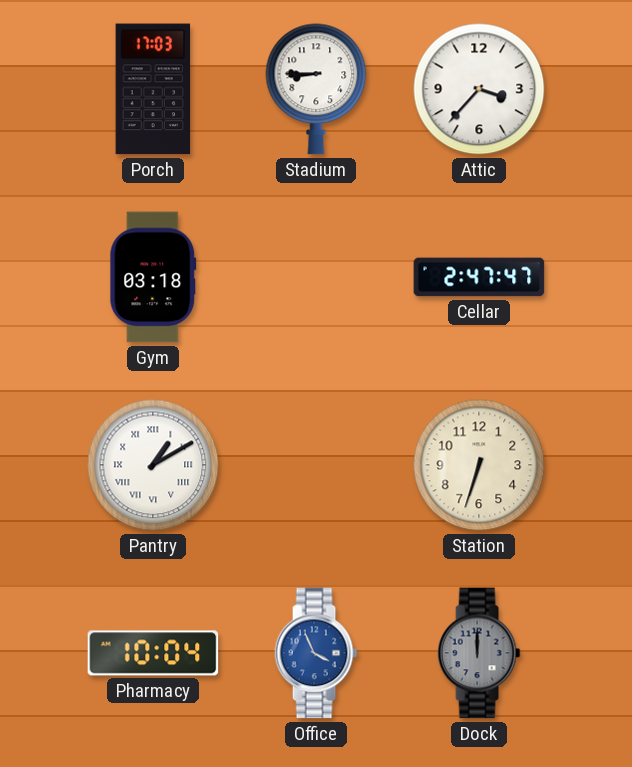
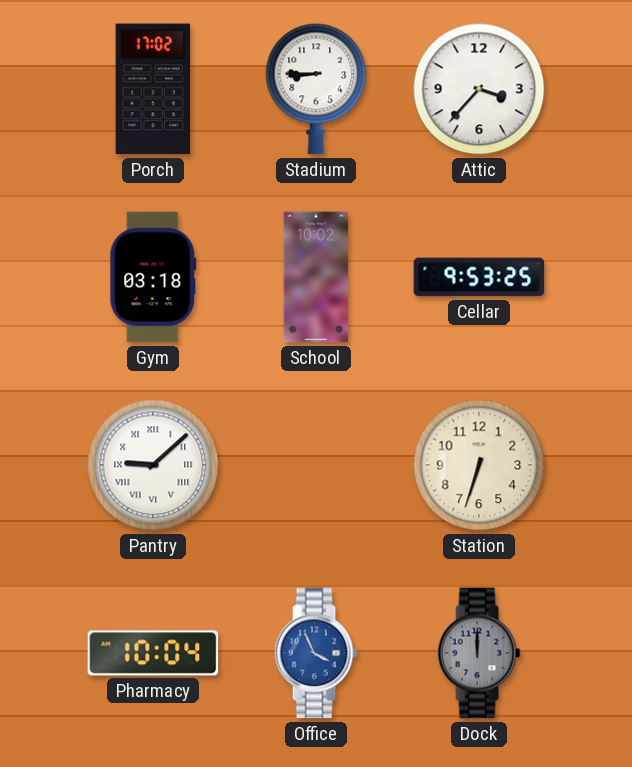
Porch: 17:03 -> 17:02
School: none -> 10:02
Cellar: 2:47 -> 9:53
Pantry: 1:10 -> 9:08
